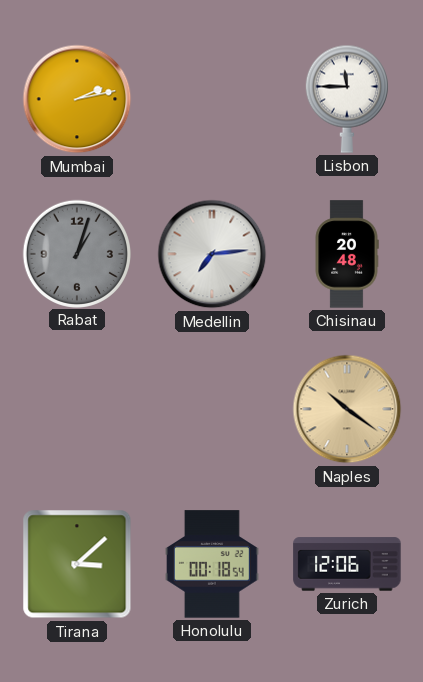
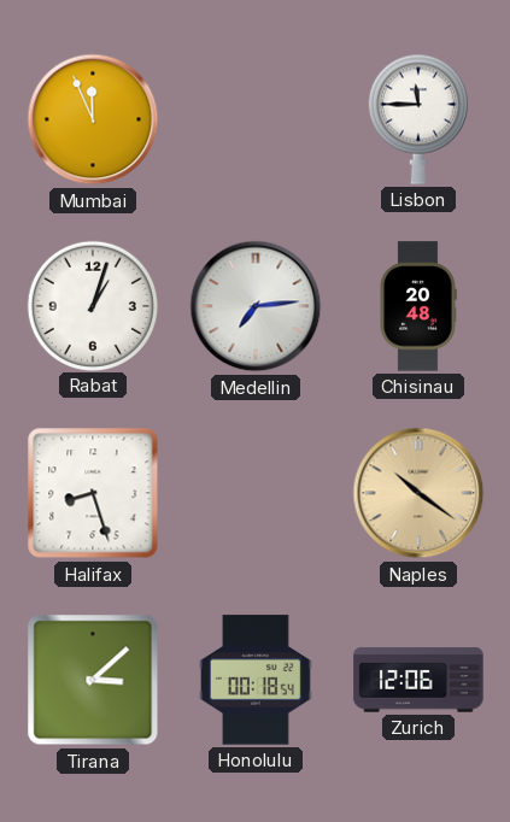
Mumbai: 2:13 -> 11:56
Rabat dial: grey -> white
Halifax: none -> 8:27
